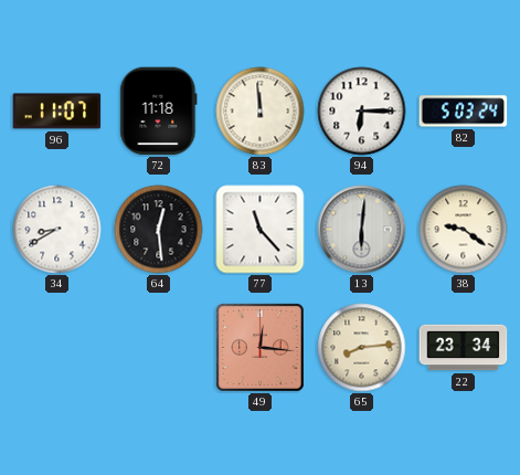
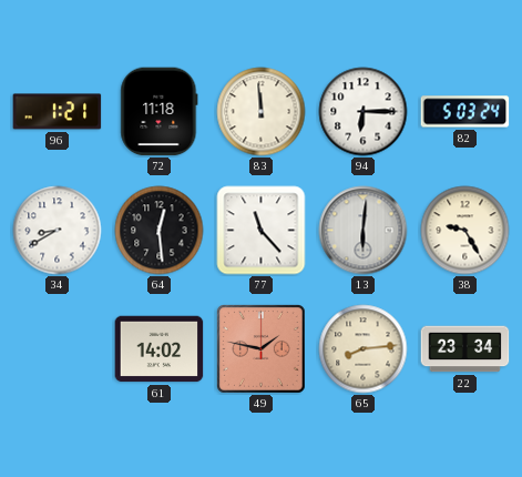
96: 11:07 -> 1:21
38: 9:21 -> 9:25
61: none -> 14:02
49: 12:16 -> 1:47
